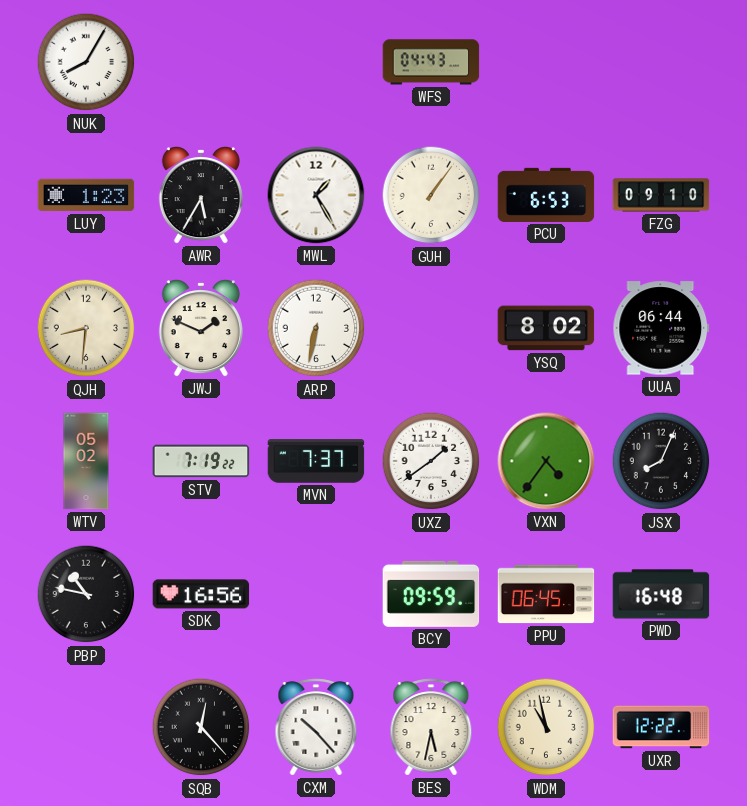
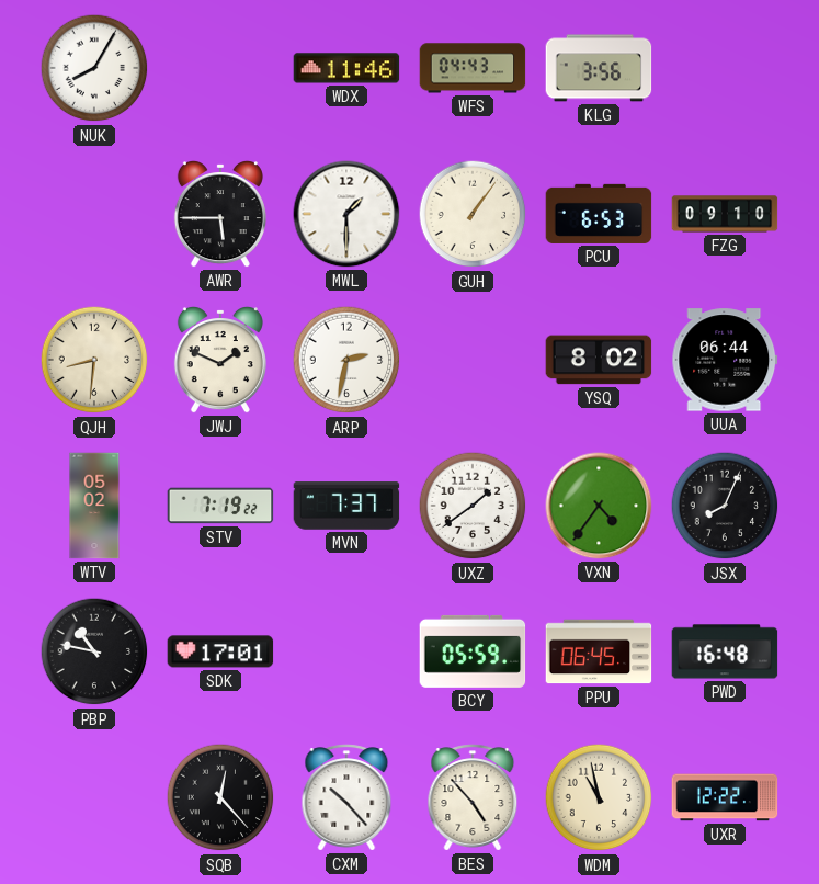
WDX: none -> 11:46
KLG: none -> 3:56
LUY: 1:23 -> none
AWR: 5:35 -> 5:45
MWL: 1:25 -> 1:30
ARP: 6:32 -> 2:32
SDK: 16:56 -> 17:01
BCY: 09:59 -> 05:59
BES: 5:32 -> 4:53
